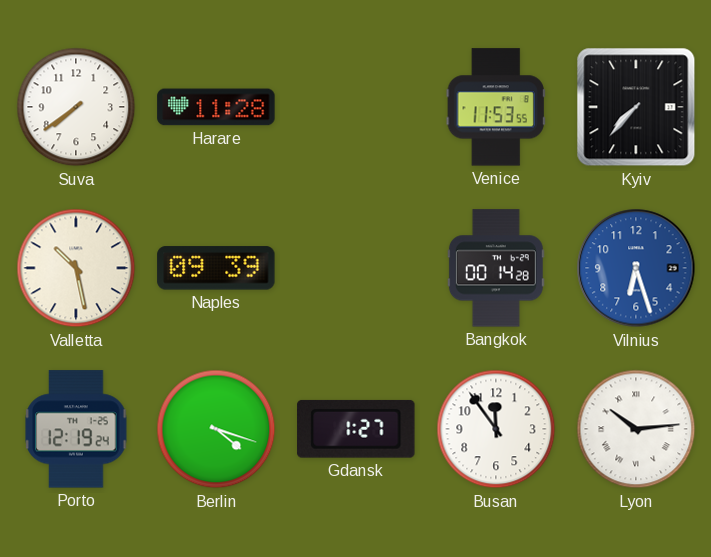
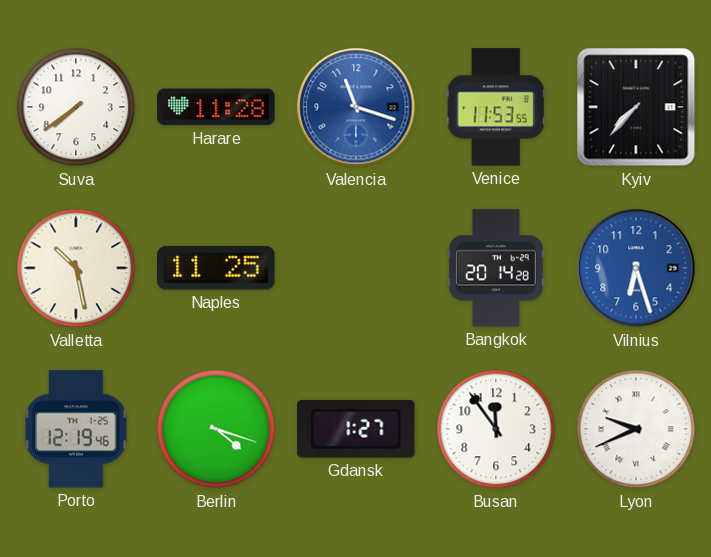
Valencia: none -> 11:18
Naples: 09:39 -> 11:25
Bangkok: 00:14 -> 20:14
Porto: 12:19:24 -> 12:19:46
Lyon: 10:14 -> 9:41
